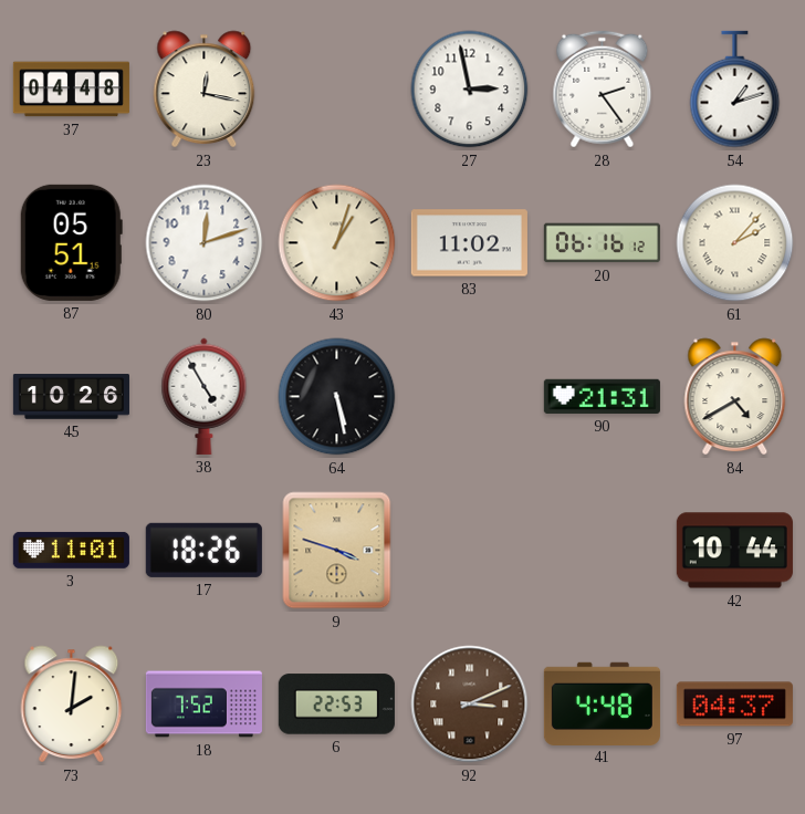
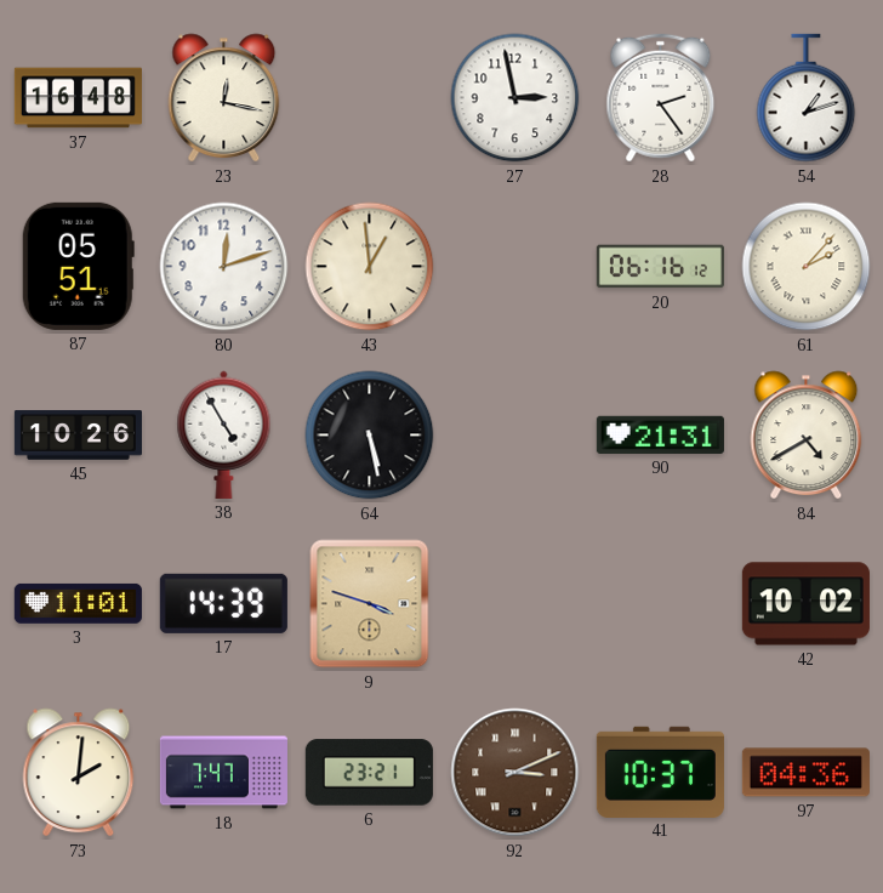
37: 04:48 -> 16:48
43: 1:03 -> 12:59
83: 11:02 -> none
17: 18:26 -> 14:39
42: 10:44 -> 10:02
18: 7:52 -> 7:47
6: 22:53 -> 23:21
41: 4:48 -> 10:37
97: 04:37 -> 04:36
